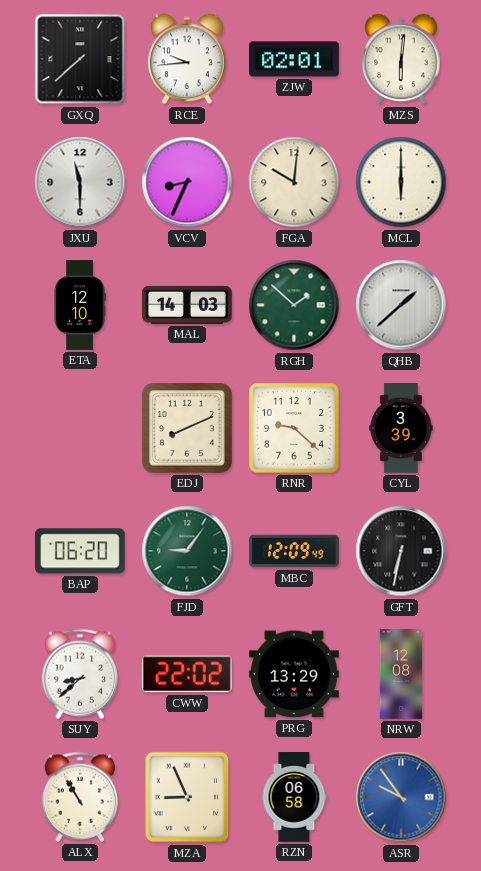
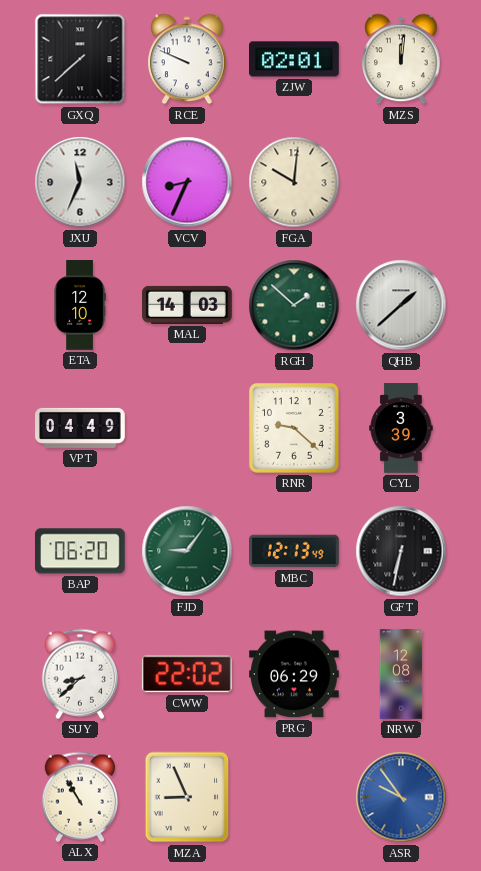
RCE: 9:44 -> 9:49
MZS: 6:01 -> 12:01
JXU: 11:30 -> 11:34
MCL: 6:00 -> none
VPT: none -> 04:49
EDJ: 8:11 -> none
MBC: 12:09 -> 12:13
PRG: 13:29 -> 06:29
RZN: 06:58 -> none
